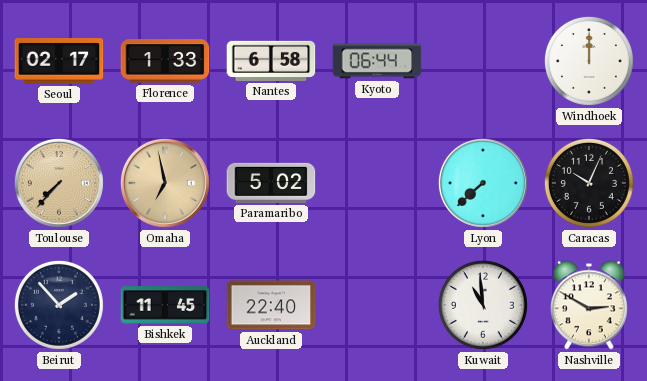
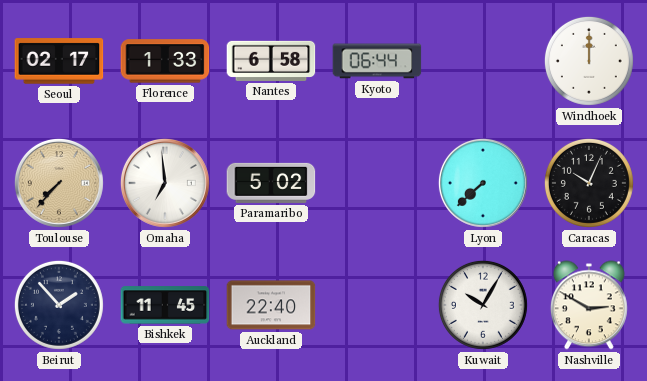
Omaha: 6:58 -> 6:59
Omaha dial: champagne -> white
Kuwait: 10:59 -> 10:05
